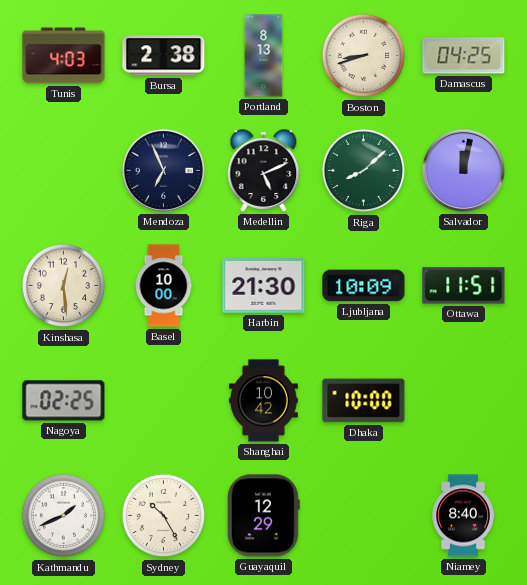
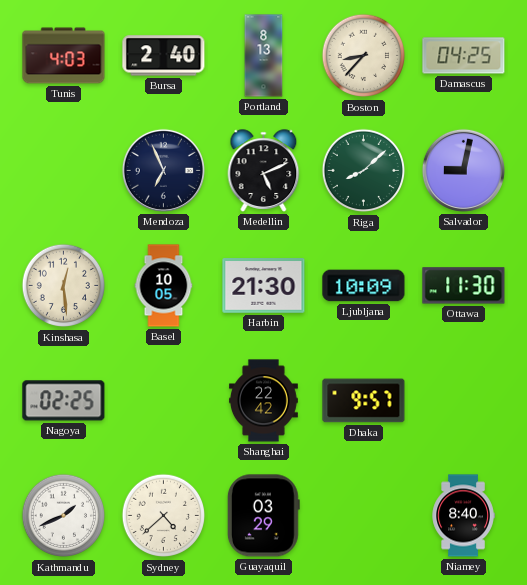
Bursa: 2:38 -> 2:40
Boston: 8:42 -> 8:37
Salvador: 12:02 -> 9:02
Basel: 10:00 -> 10:05
Ottawa: 11:51 -> 11:30
Shanghai: 10:42 -> 22:42
Dhaka: 10:00 -> 9:57
Sydney: 10:25 -> 4:38
Guayaquil: 12:29 -> 03:29
